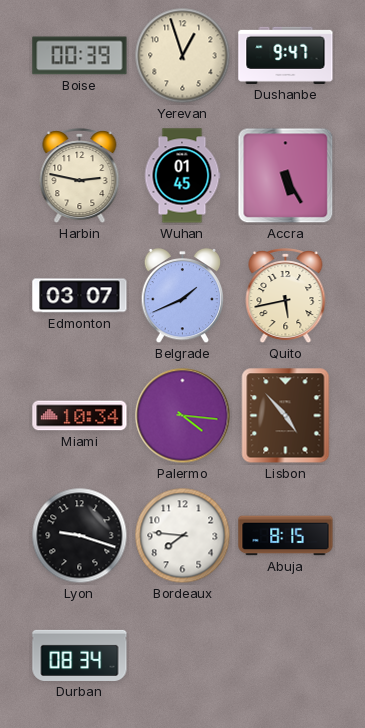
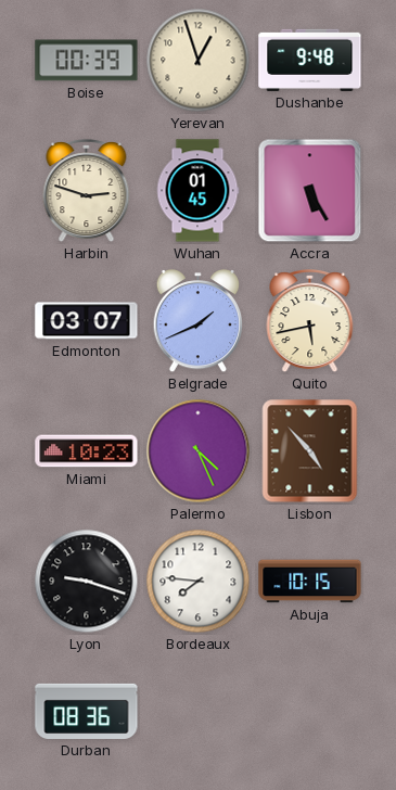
Dushanbe: 9:47 -> 9:48
Harbin: 2:47 -> 2:48
Miami: 10:34 -> 10:23
Palermo: 4:16 -> 4:26
Abuja: 8:15 -> 10:15
Durban: 08:34 -> 08:36
